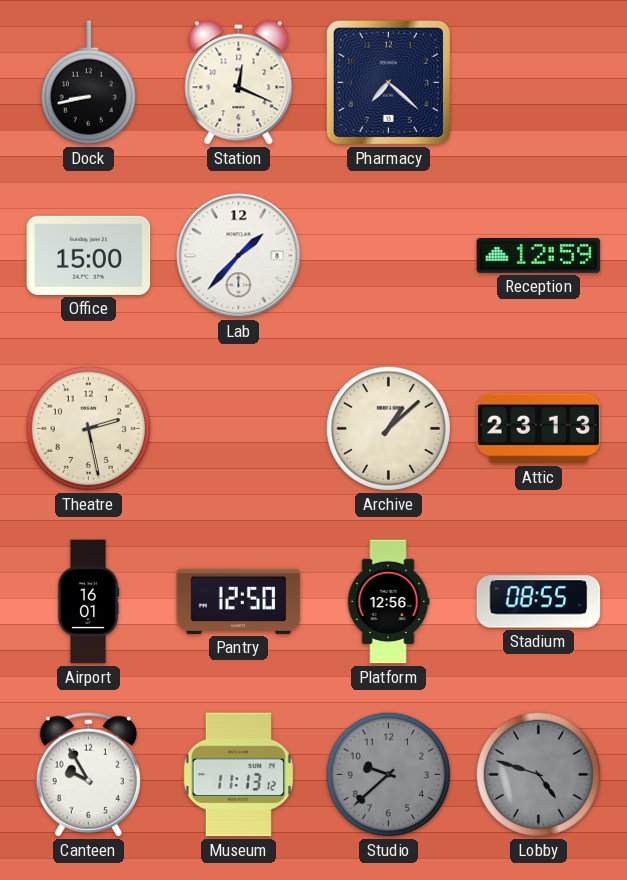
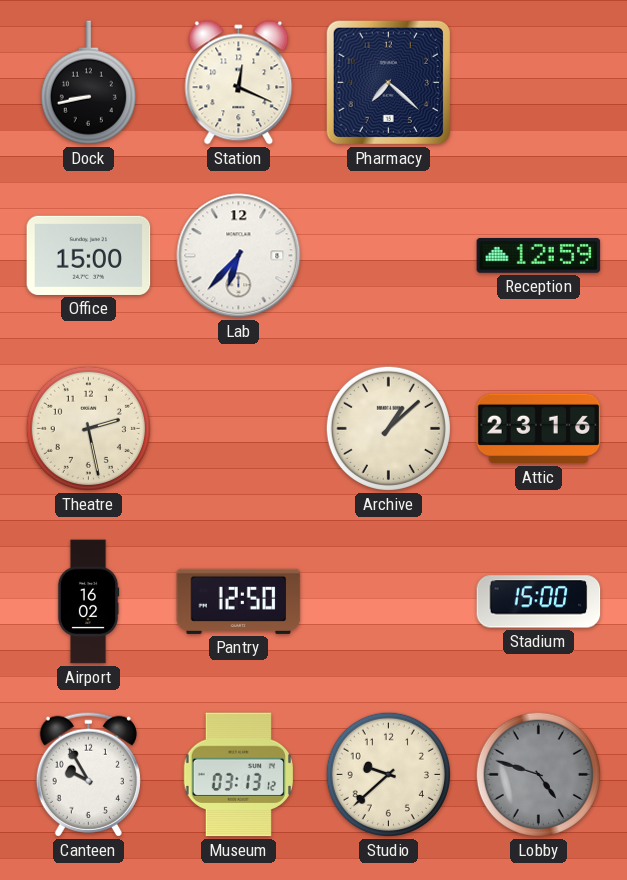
Lab: 1:37 -> 6:37
Attic: 23:13 -> 23:16
Airport: 16:01 -> 16:02
Platform: 12:56 -> none
Stadium: 08:55 -> 15:00
Museum: 11:13 -> 03:13
Studio dial: grey -> cream
